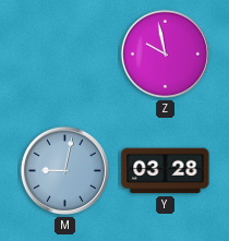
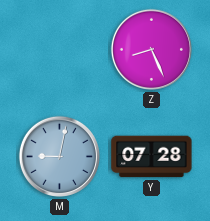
Z: 9:58 -> 8:26
Y: 03:28 -> 07:28
